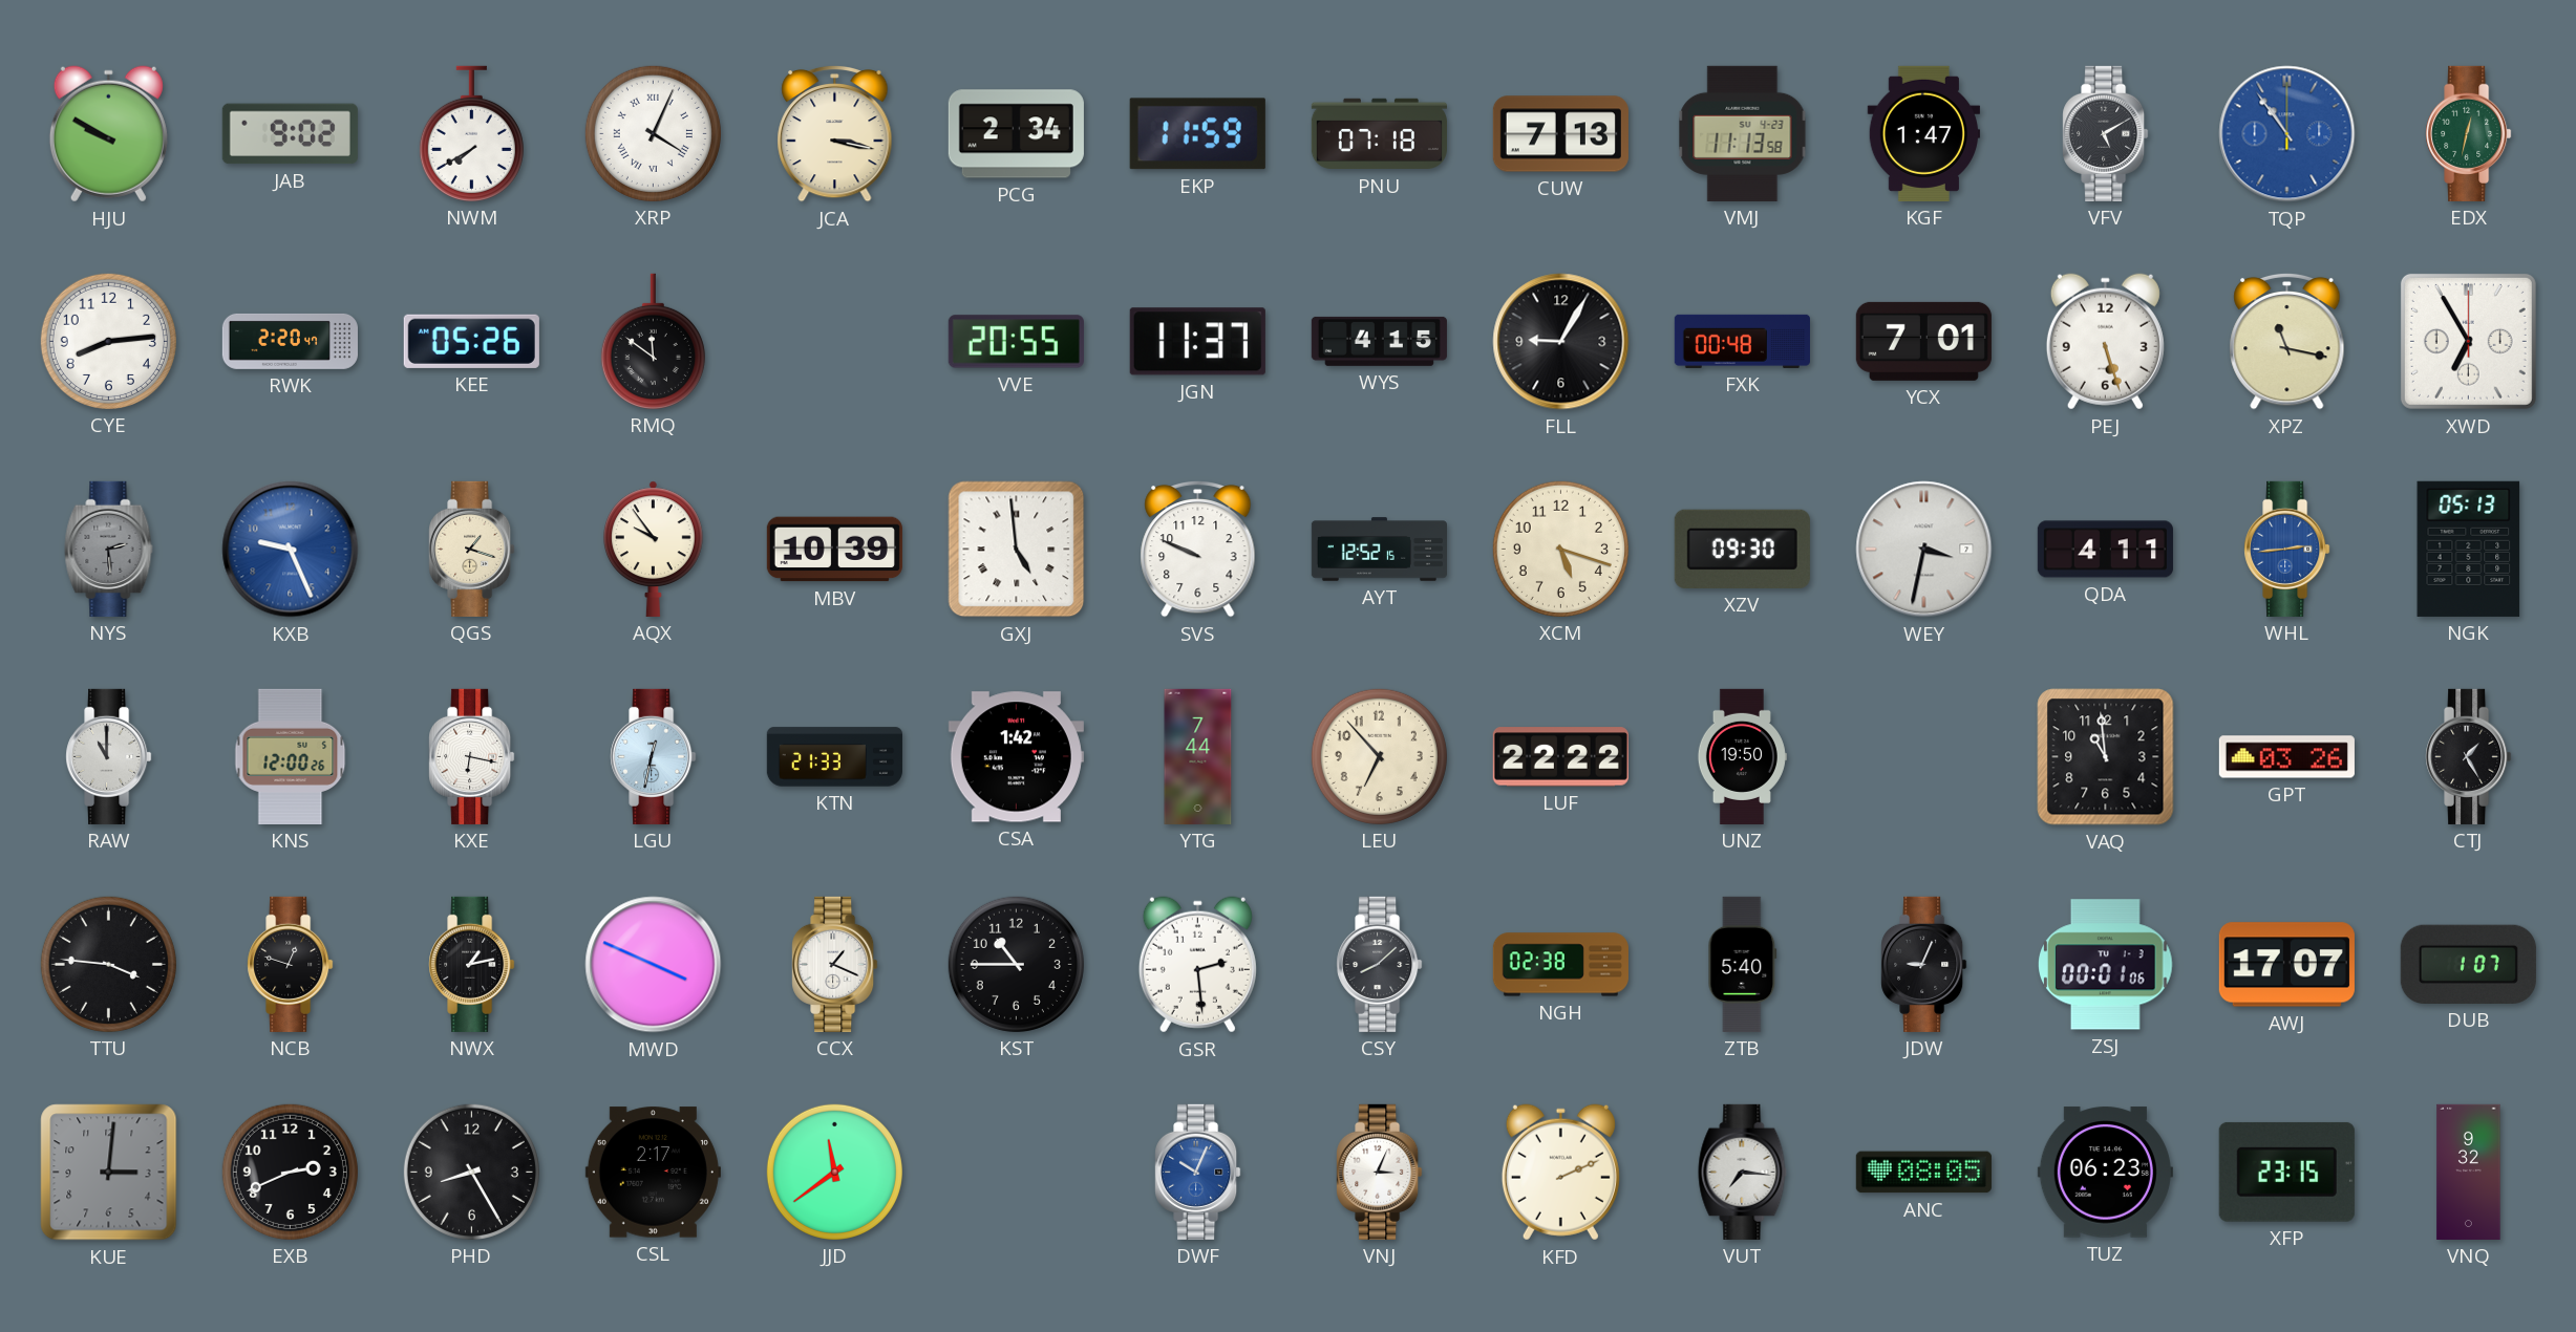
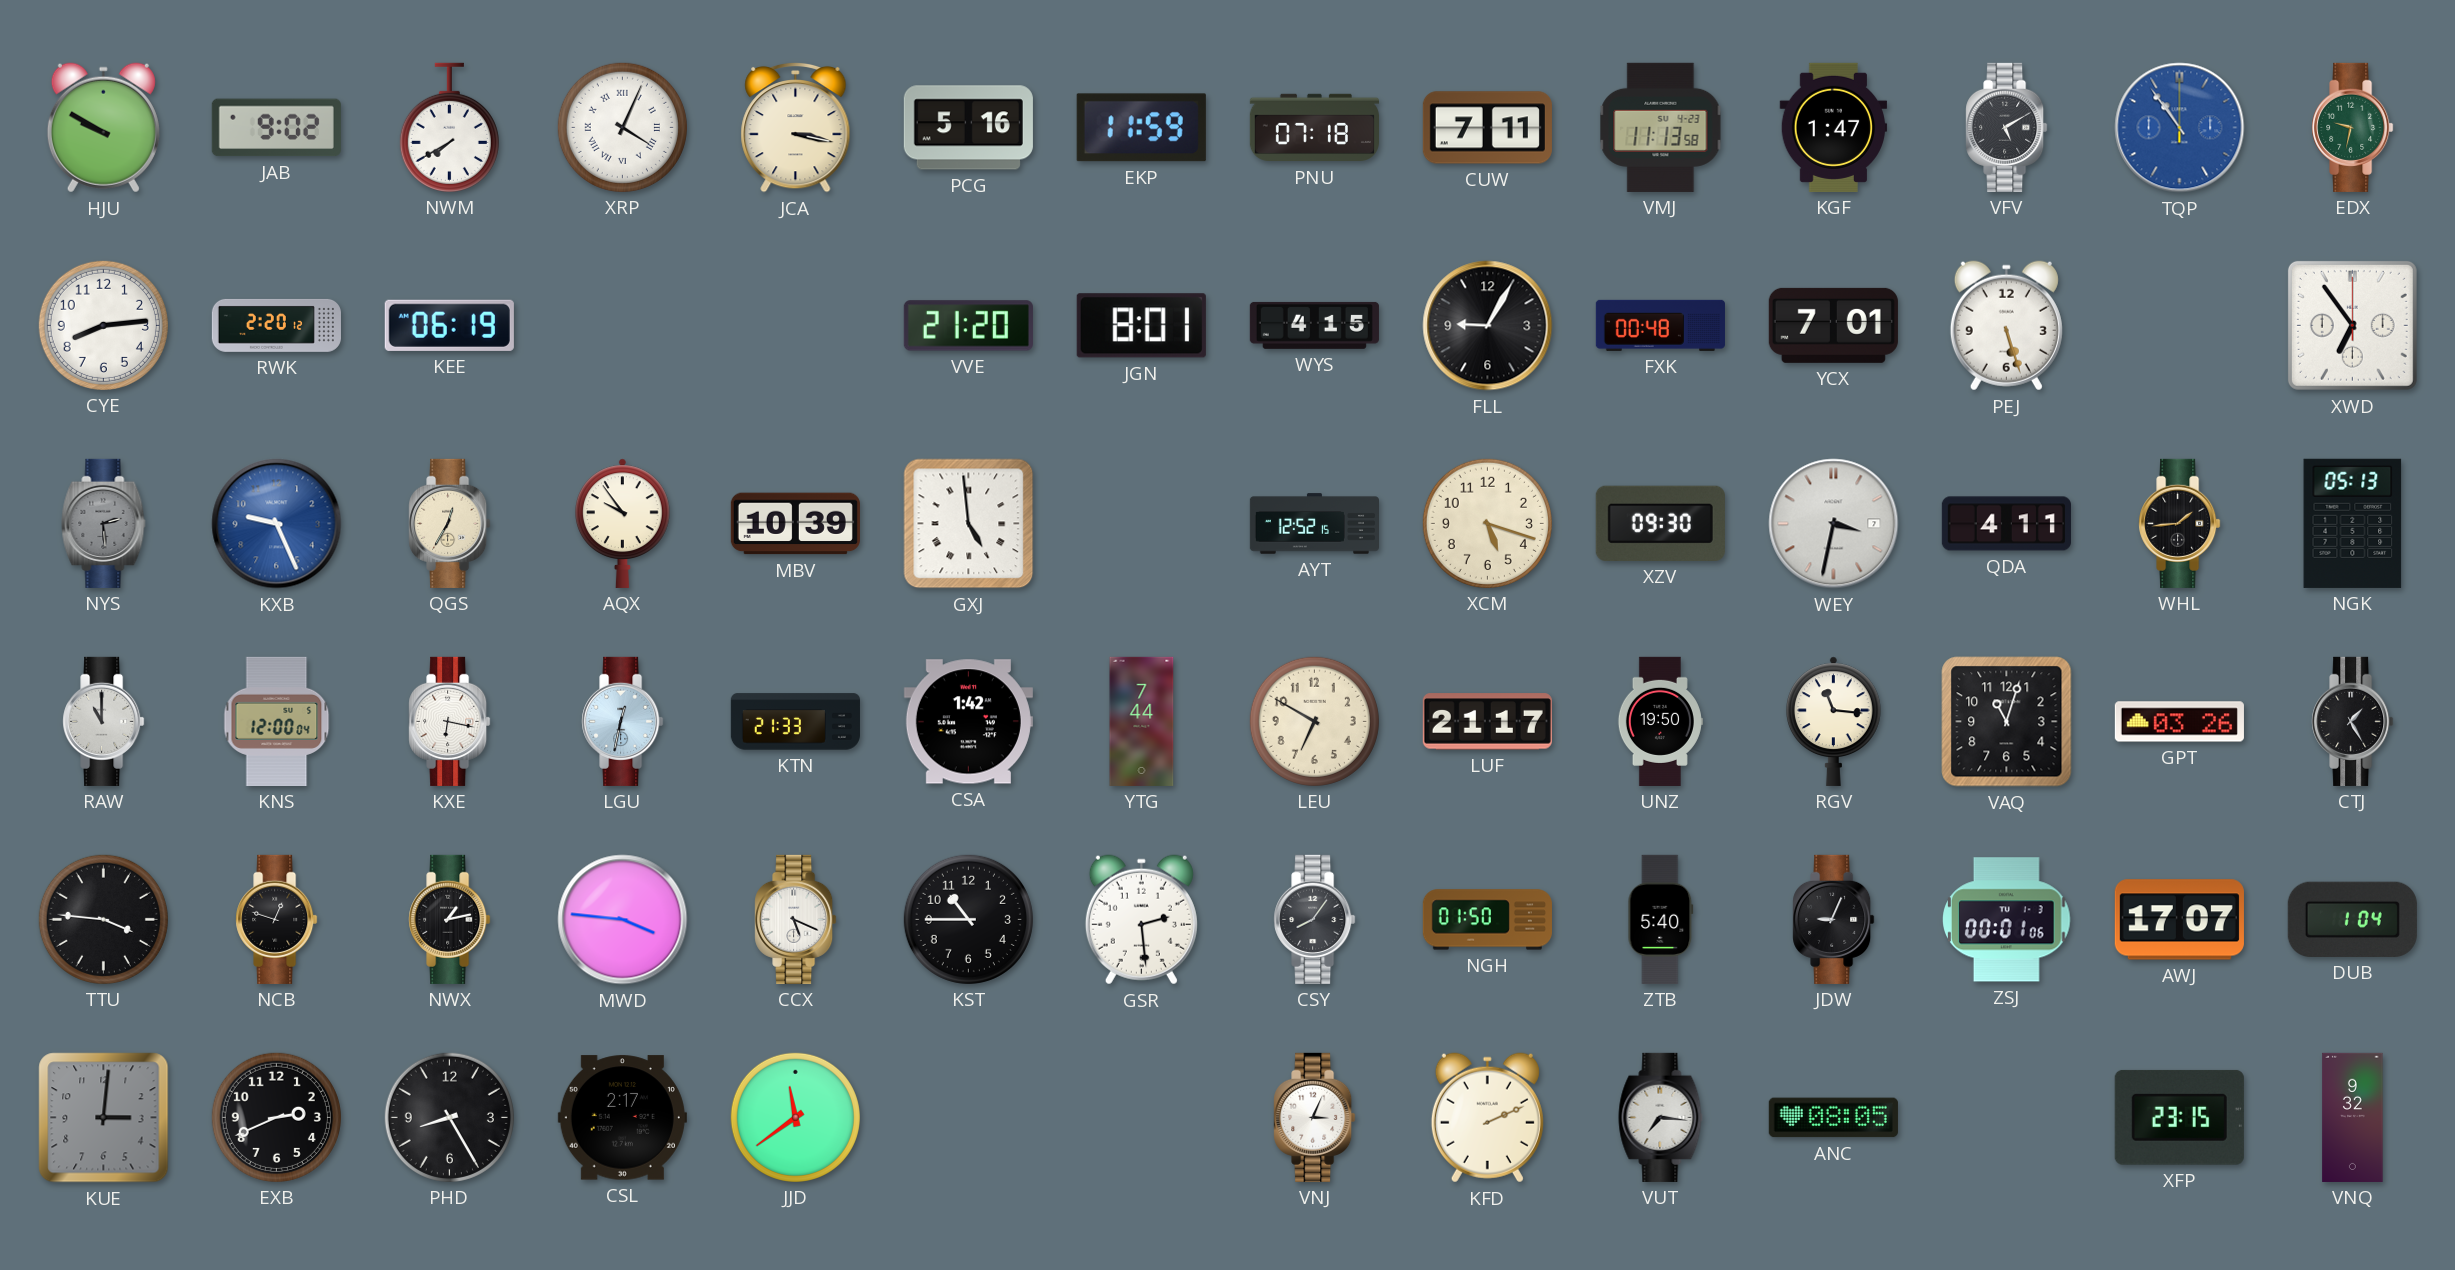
PCG: 2:34 -> 5:16
CUW: 7:13 -> 7:11
EDX: 12:32 -> 9:32
RWK: 2:20:47 -> 2:20:12
KEE: 05:26 -> 06:19
RMQ: 11:51 -> none
VVE: 20:55 -> 21:20
JGN: 11:37 -> 8:01
XPZ: 11:17 -> none
XWD: 6:55 -> 6:54
QGS: 1:18 -> 12:35
SVS: 9:49 -> none
WHL: 2:44 -> 1:44
WHL dial: blue -> black
KNS: 12:00:26 -> 12:00:04
LEU: 6:53 -> 6:50
LUF: 22:22 -> 21:17
RGV: none -> 11:16
VAQ: 10:59 -> 11:03
MWD: 3:49 -> 3:46
CCX: 1:19 -> 5:19
CSY: 8:08 -> 8:06
NGH: 02:38 -> 01:50
DUB: 1:07 -> 1:04
DWF: 10:04 -> none
TUZ: 06:23 -> none
